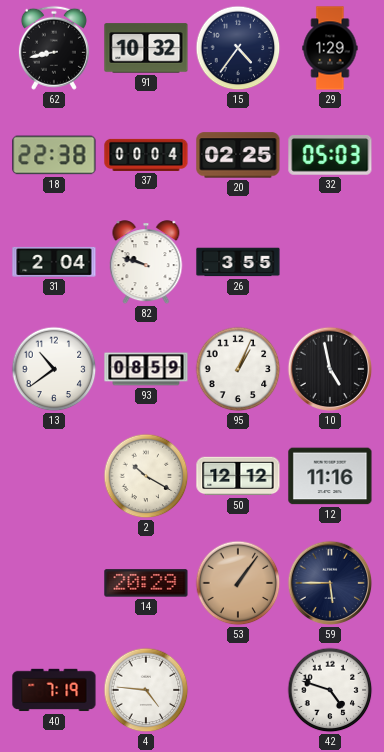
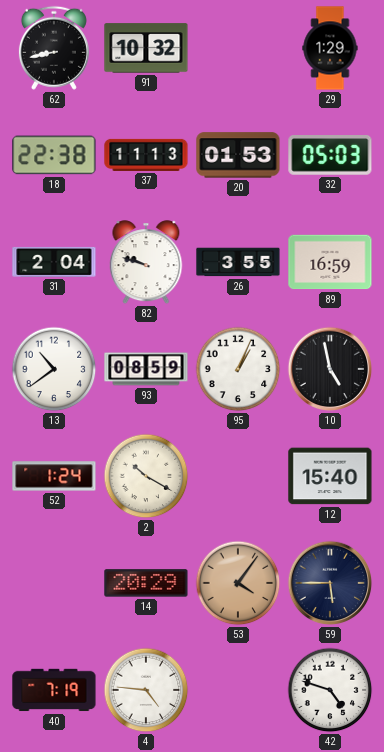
15: 4:36 -> none
37: 00:04 -> 11:13
20: 02:25 -> 01:53
89: none -> 16:59
52: none -> 1:24
50: 12:12 -> none
12: 11:16 -> 15:40
53: 1:06 -> 4:06
